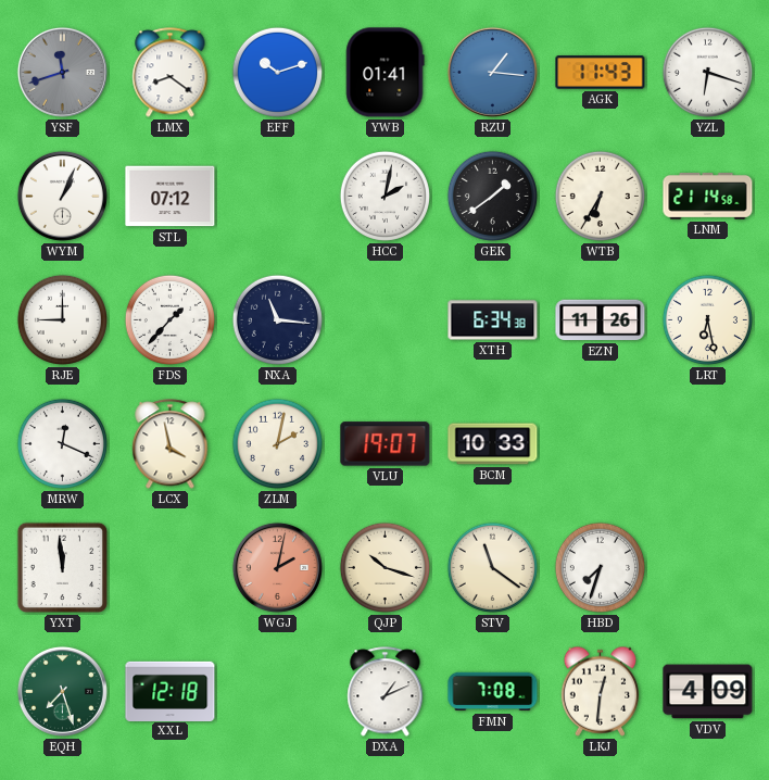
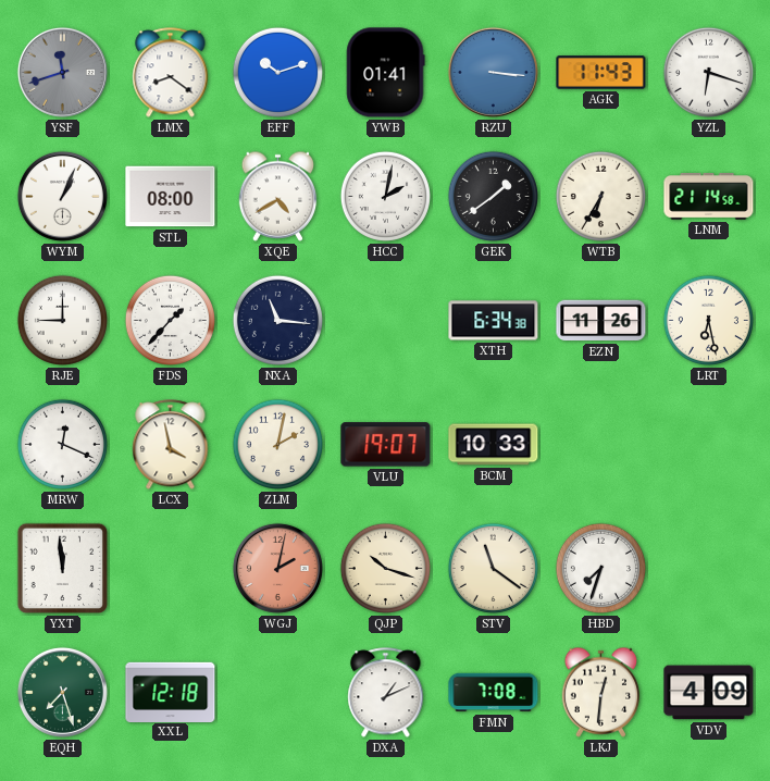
RZU: 1:16 -> 3:16
STL: 07:12 -> 08:00
XQE: none -> 4:40
